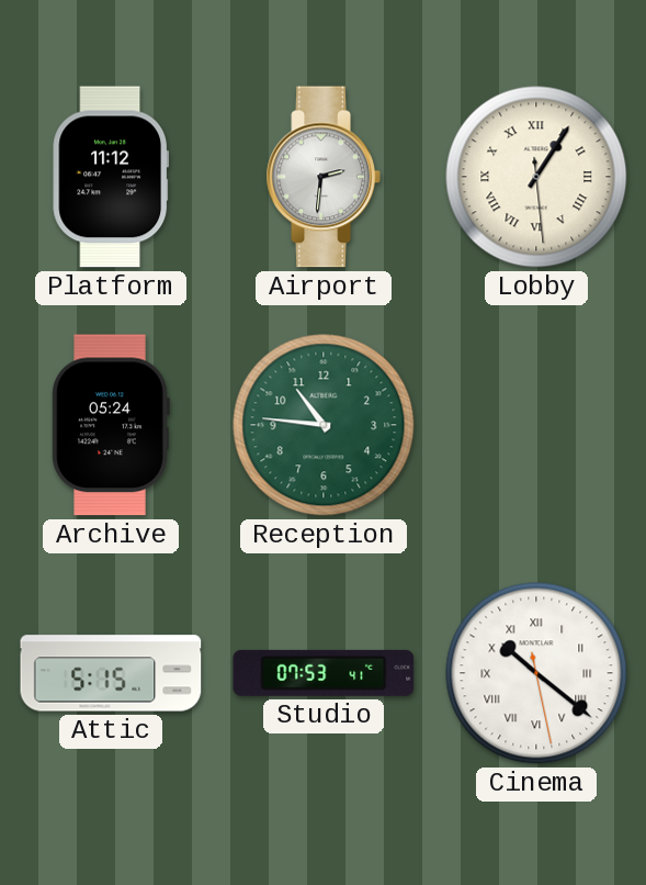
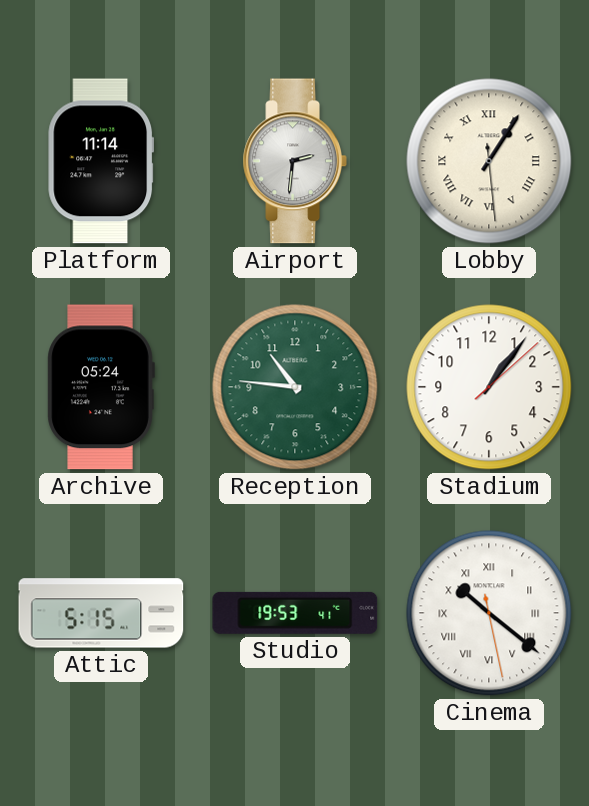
Platform: 11:12 -> 11:14
Stadium: none -> 1:06
Studio: 07:53 -> 19:53
